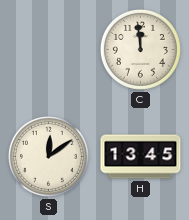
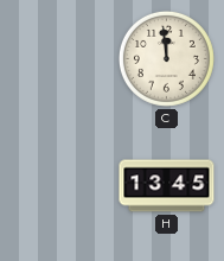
S: 12:09 -> none
